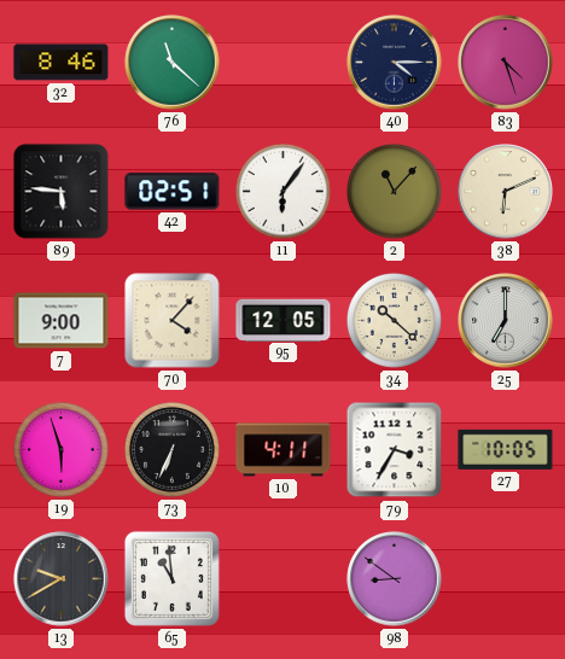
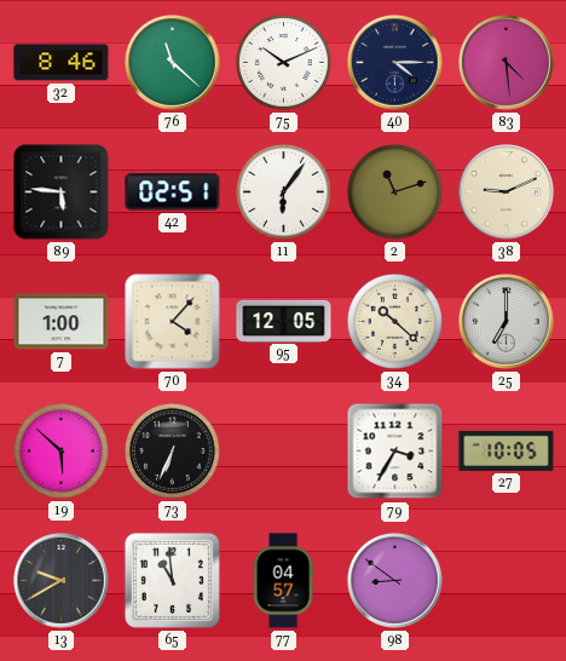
75: none -> 10:11
83: 4:27 -> 4:29
2: 11:07 -> 11:12
38: 6:11 -> 9:11
7: 9:00 -> 1:00
19: 5:57 -> 5:52
10: 4:11 -> none
77: none -> 04:57
